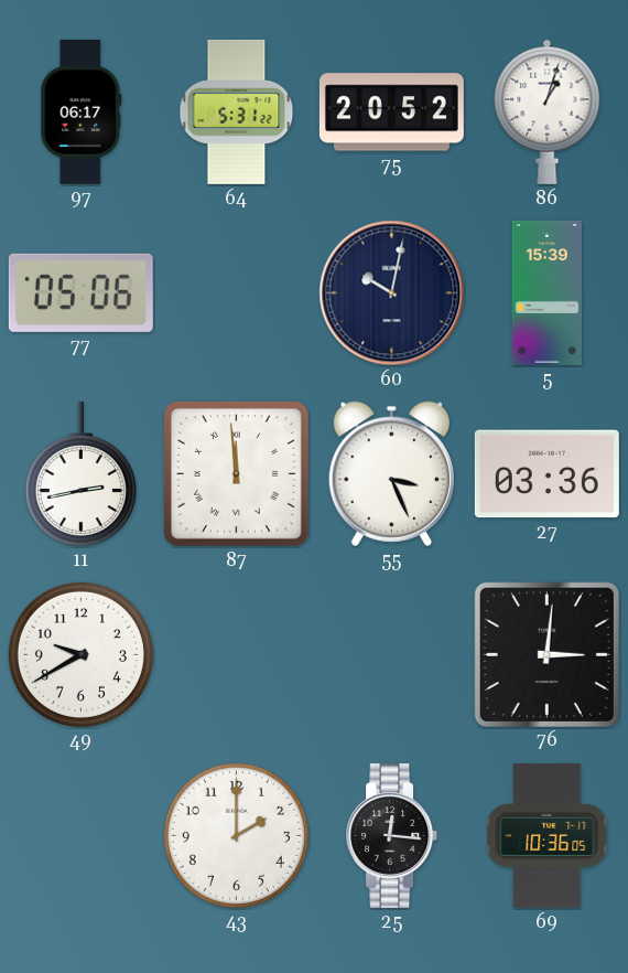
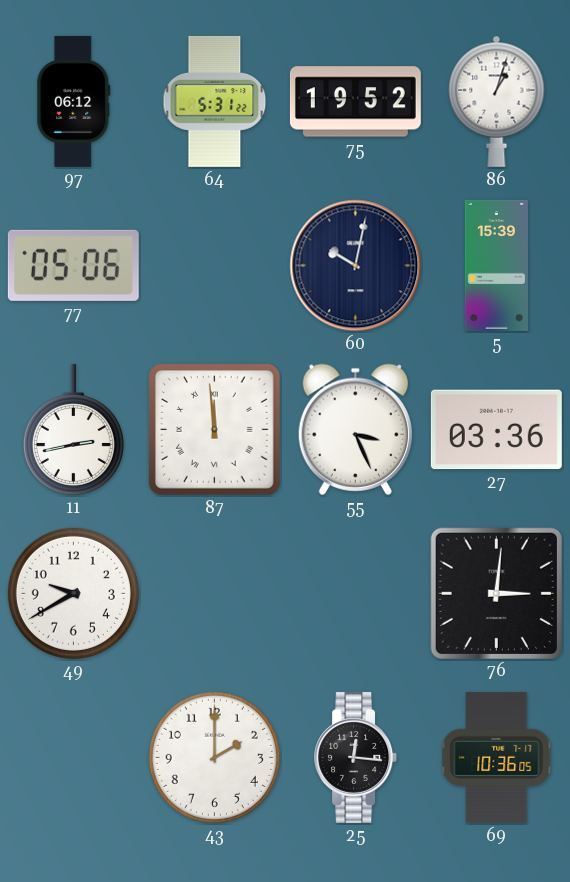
97: 06:17 -> 06:12
75: 20:52 -> 19:52
